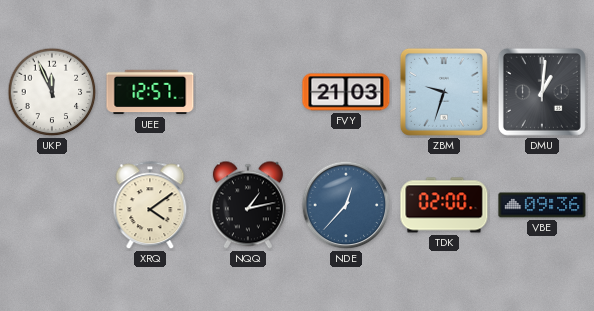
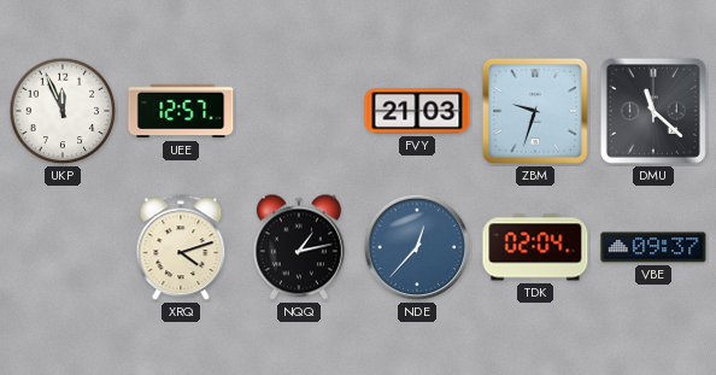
DMU: 1:01 -> 11:22
XRQ: 4:09 -> 4:12
TDK: 02:00 -> 02:04
VBE: 09:36 -> 09:37
